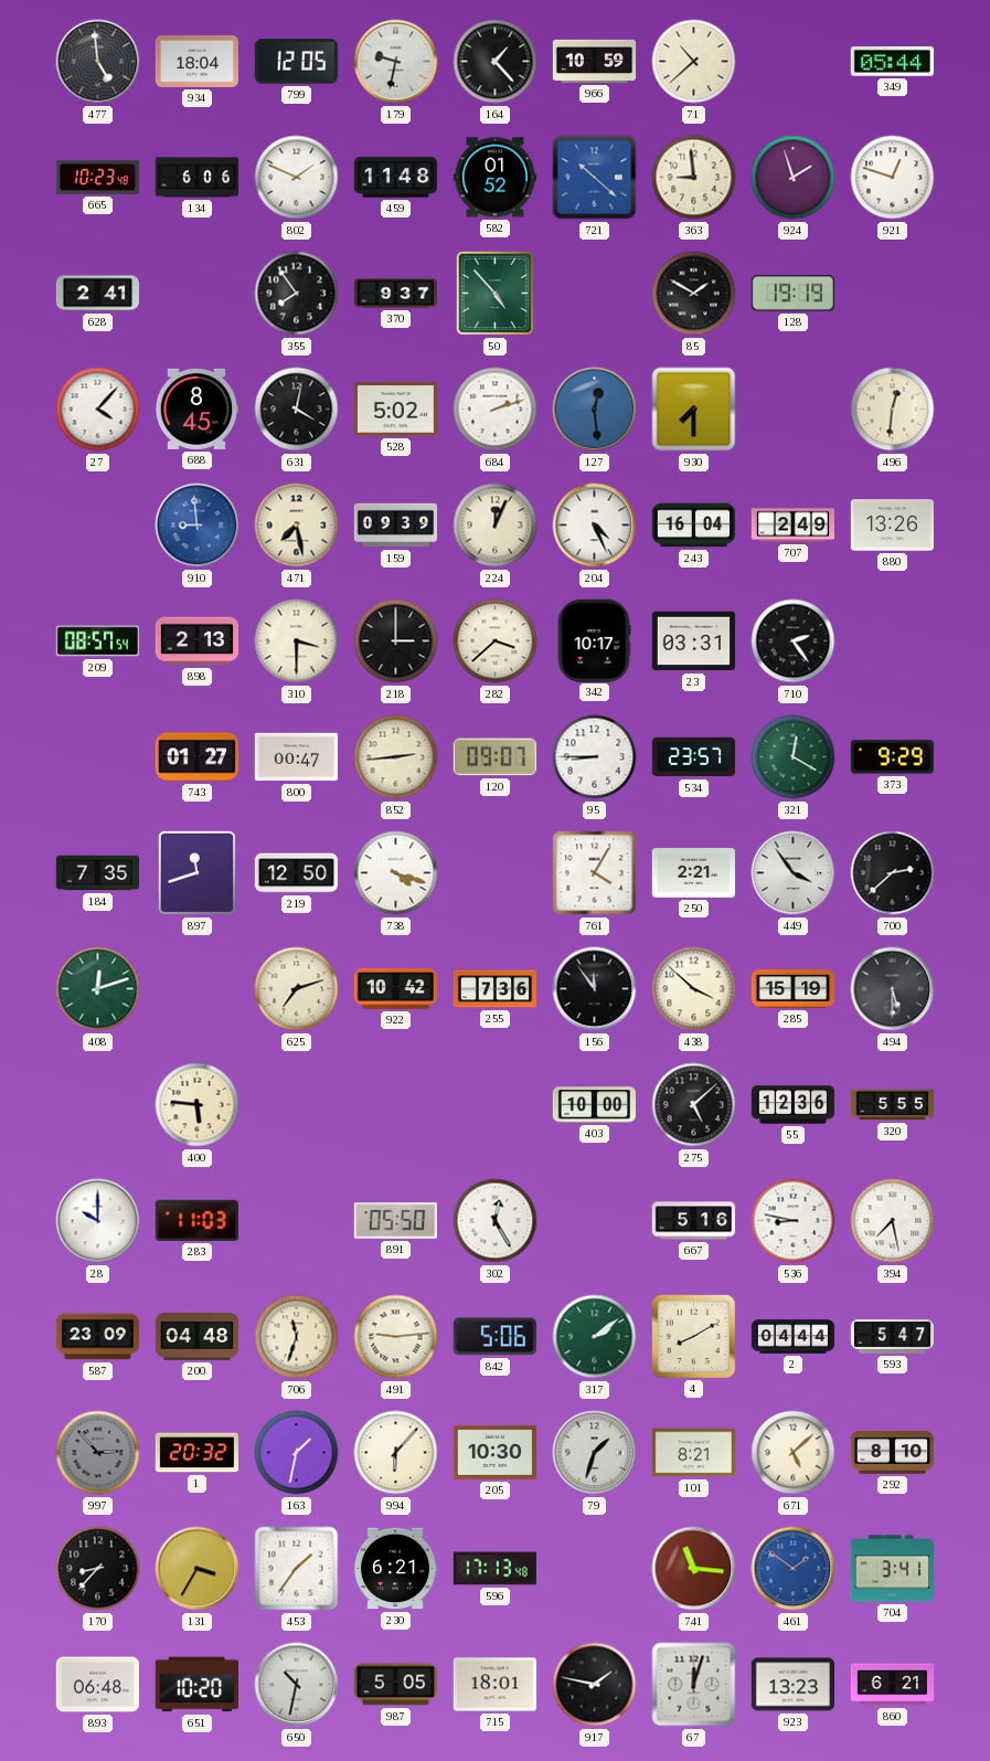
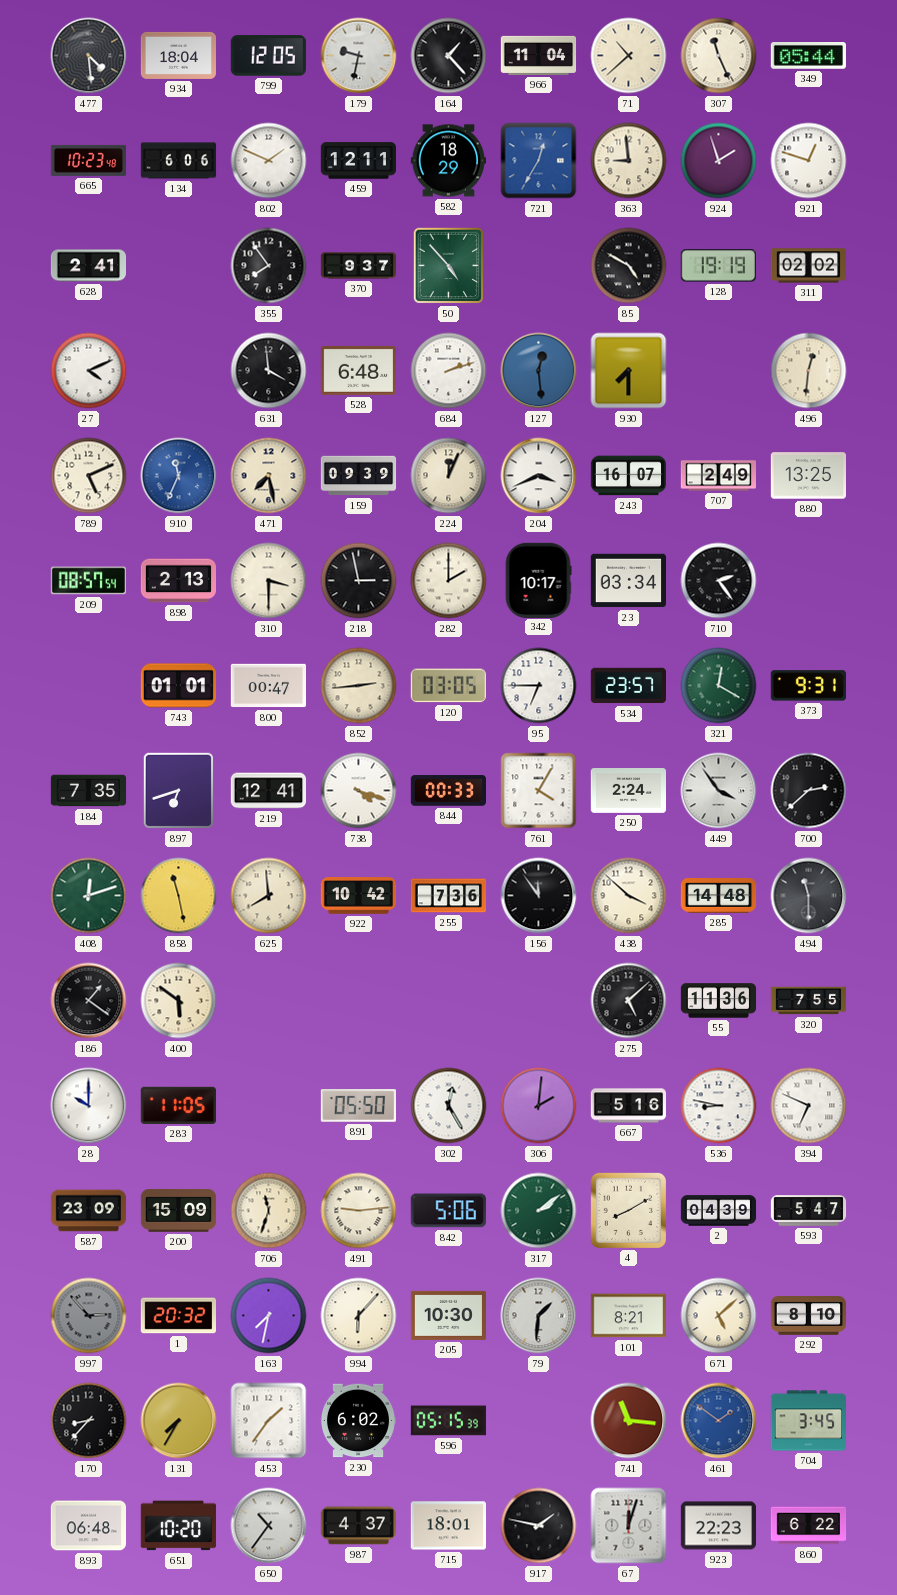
477: 4:59 -> 4:29
966: 10:59 -> 11:04
307: none -> 11:26
459: 11:48 -> 12:11
582: 01:52 -> 18:29
721: 10:22 -> 12:35
85: 1:50 -> 4:50
311: none -> 02:02
27: 4:07 -> 4:11
688: 8:45 -> none
631: 4:02 -> 3:59
528: 5:02 -> 6:48
789: none -> 5:11
910: 8:59 -> 11:34
204: 4:26 -> 3:41
243: 16:04 -> 16:07
880: 13:26 -> 13:25
218: 3:00 -> 2:58
282: 3:38 -> 2:00
23: 03:31 -> 03:34
743: 01:27 -> 01:01
120: 09:07 -> 03:05
95: 8:45 -> 6:45
373: 9:29 -> 9:31
897: 11:42 -> 6:42
219: 12:50 -> 12:41
844: none -> 00:33
250: 2:21 -> 2:24
858: none -> 11:28
625: 7:12 -> 7:59
285: 15:19 -> 14:48
494: 5:30 -> 11:30
186: none -> 1:21
400: 5:46 -> 5:51
403: 10:00 -> none
55: 12:36 -> 11:36
320: 5:55 -> 7:55
283: 11:03 -> 11:05
306: none -> 2:01
394: 7:28 -> 6:49
200: 04:48 -> 15:09
2: 04:44 -> 04:39
163: 1:32 -> 7:32
79: 1:33 -> 1:31
131: 3:35 -> 7:35
230: 6:21 -> 6:02
596: 17:13 -> 05:15
704: 3:41 -> 3:45
650: 10:32 -> 10:36
987: 5:05 -> 4:37
923: 13:23 -> 22:23
860: 6:21 -> 6:22
